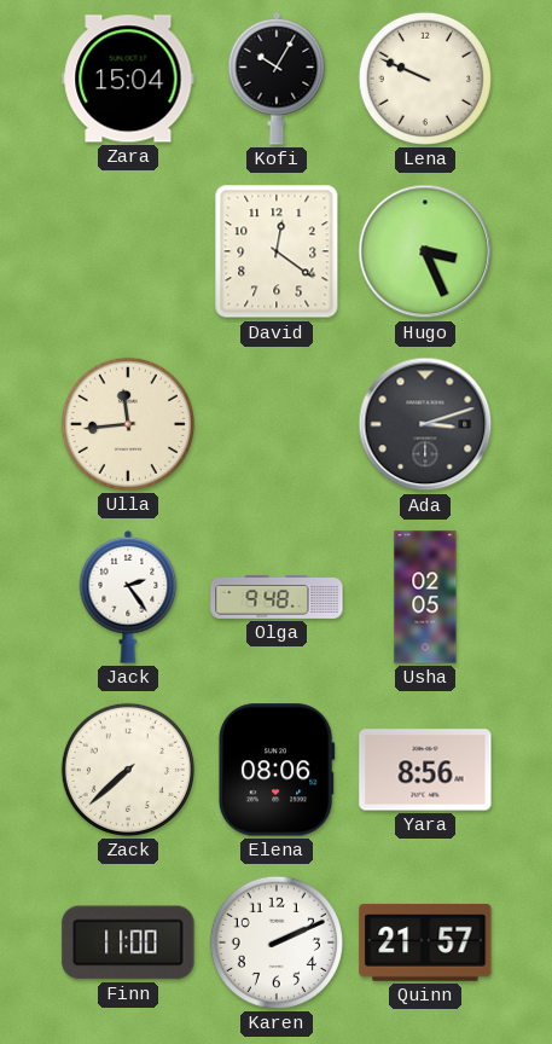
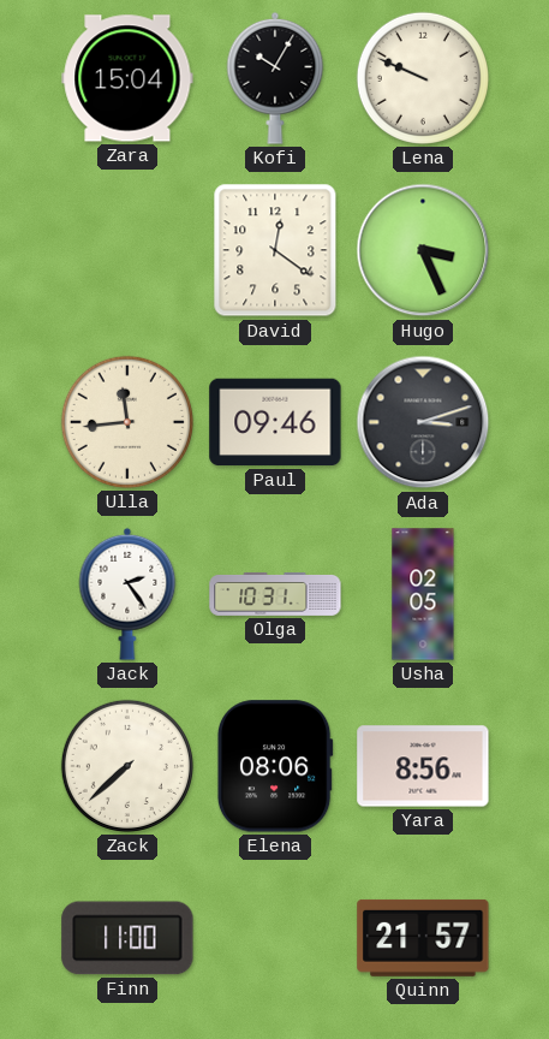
Paul: none -> 09:46
Olga: 9:48 -> 10:31
Karen: 2:11 -> none
